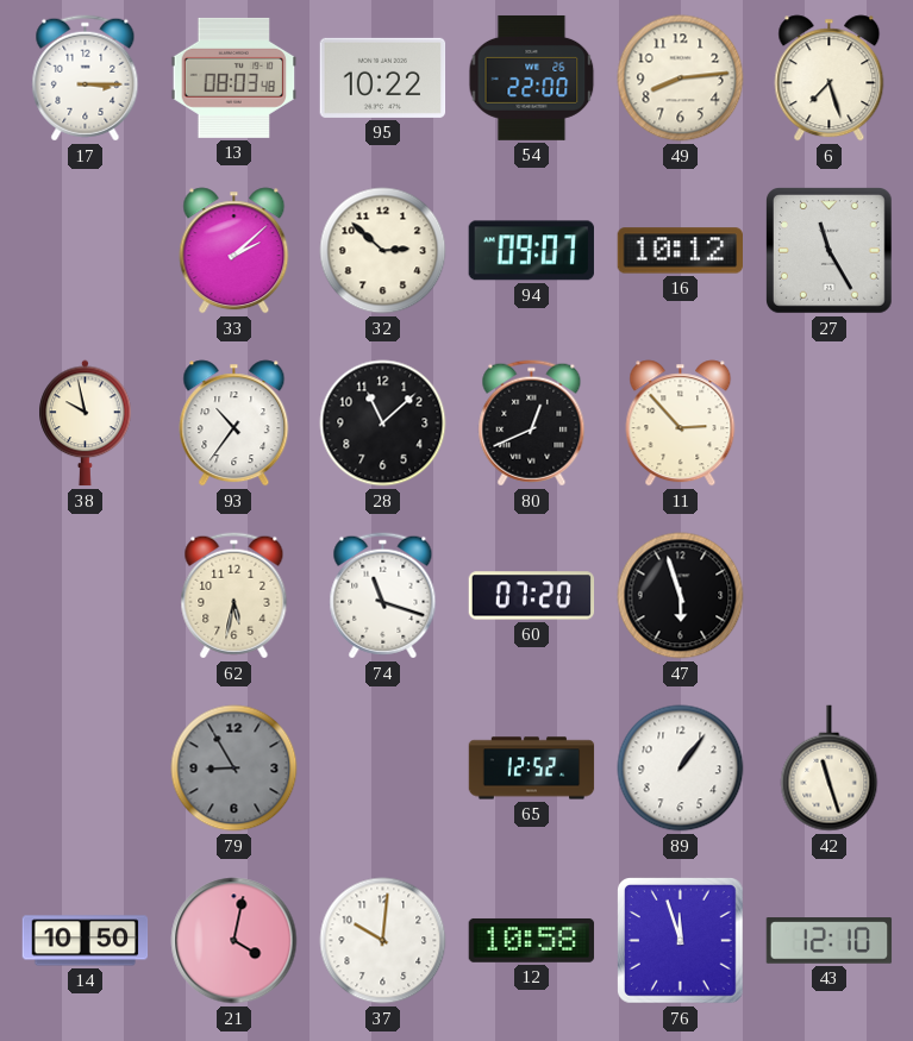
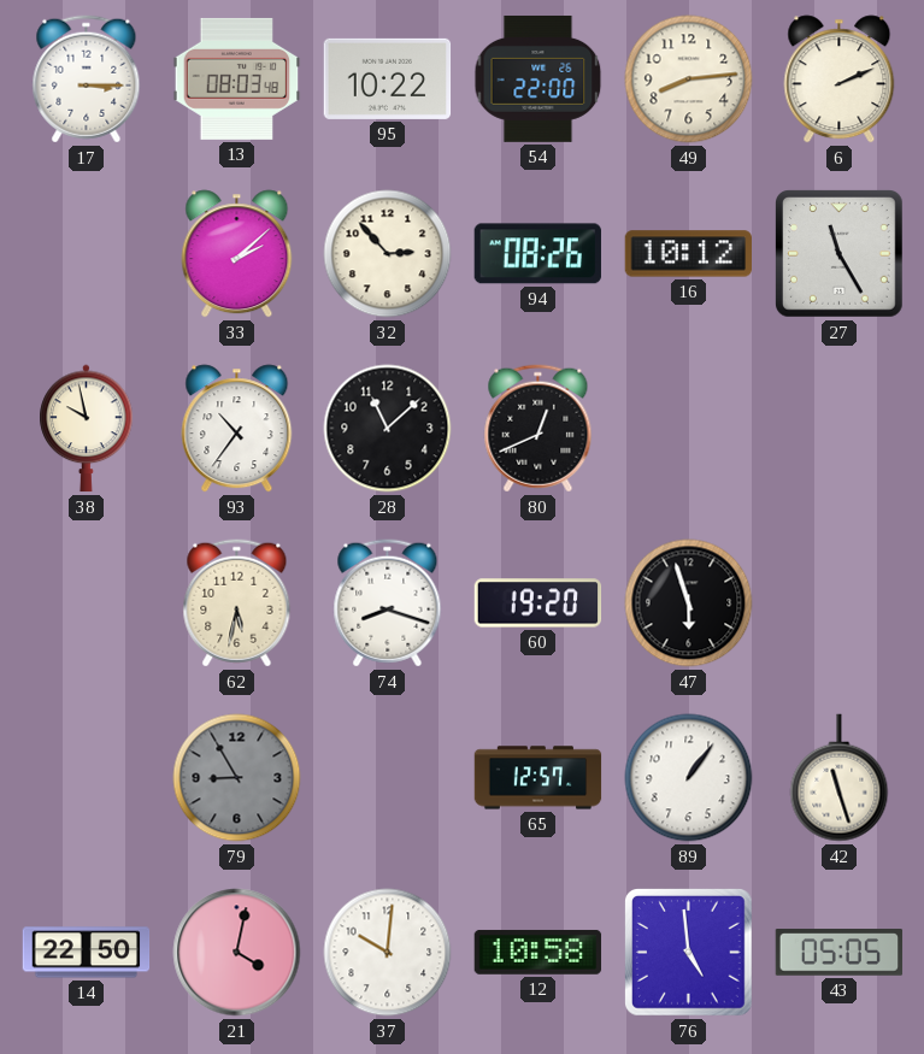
6: 7:27 -> 2:11
32: 2:52 -> 2:53
94: 09:07 -> 08:26
11: 2:53 -> none
74: 11:18 -> 8:18
60: 07:20 -> 19:20
65: 12:52 -> 12:57
14: 10:50 -> 22:50
76: 11:57 -> 4:59
43: 12:10 -> 05:05
